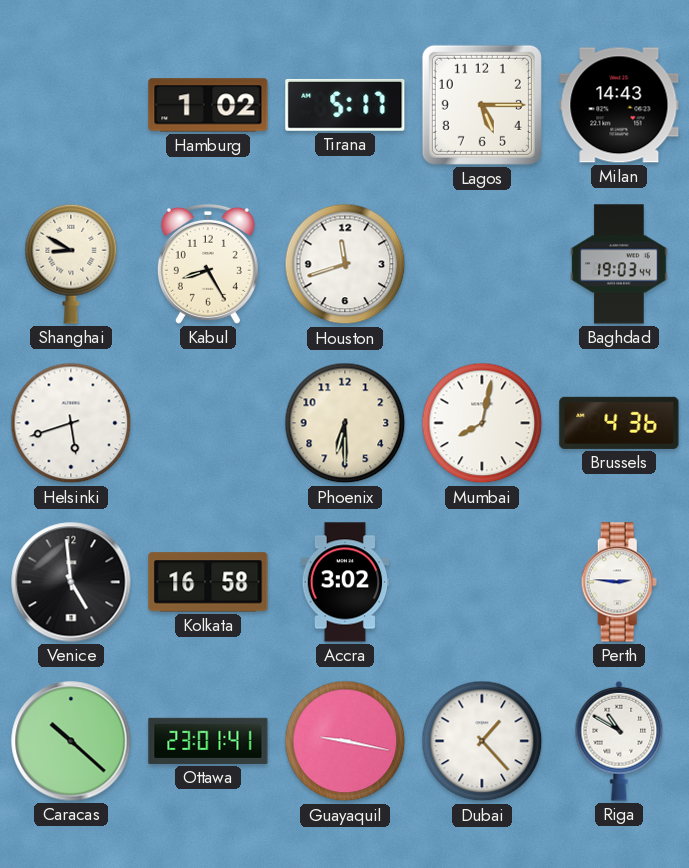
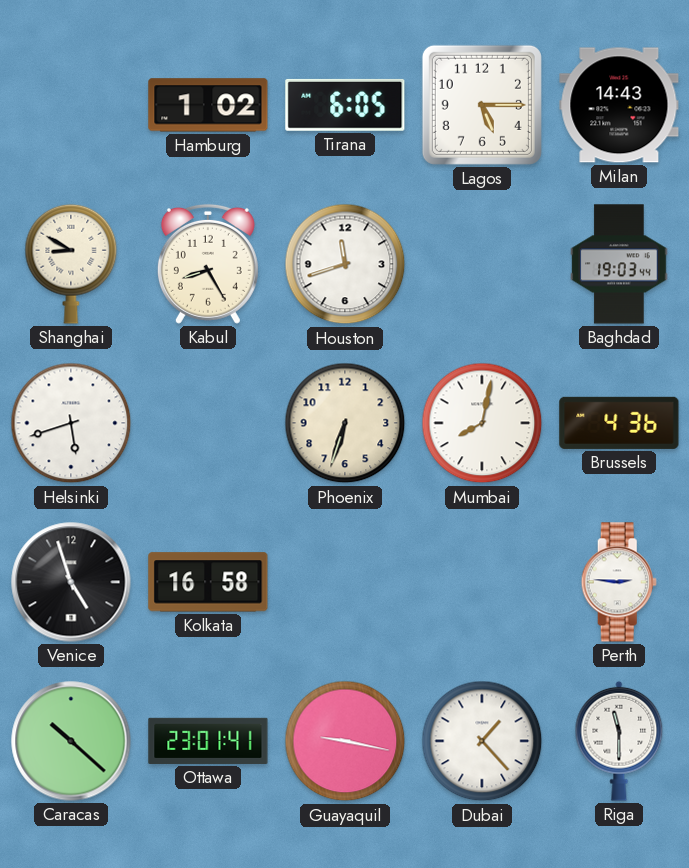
Tirana: 5:17 -> 6:05
Phoenix: 6:30 -> 6:33
Venice: 4:59 -> 4:57
Accra: 3:02 -> none
Riga: 10:50 -> 11:30
